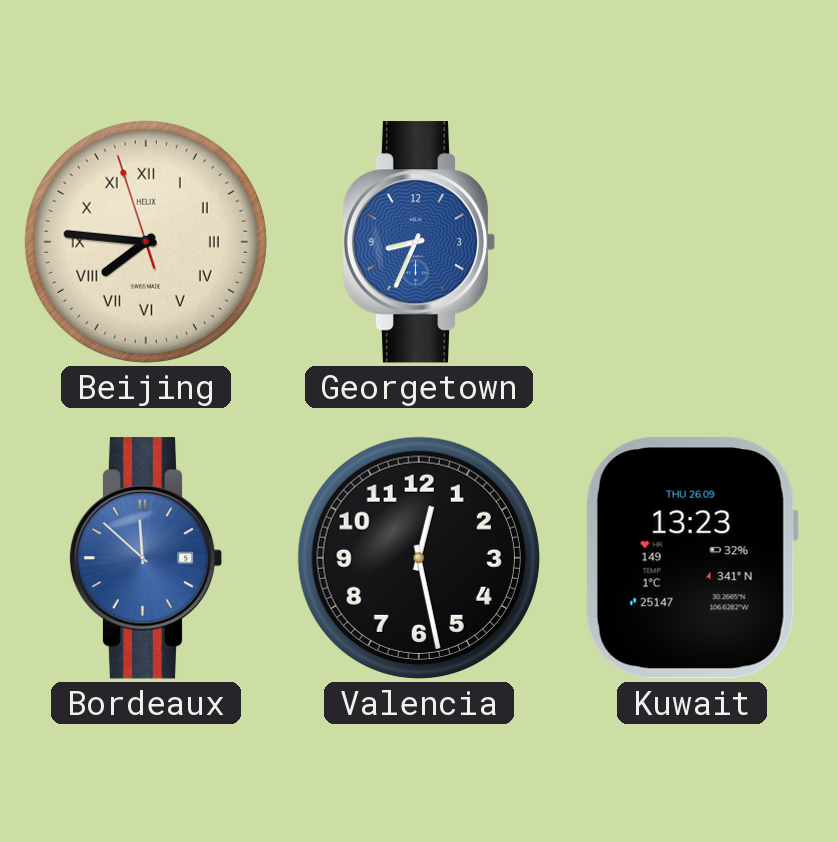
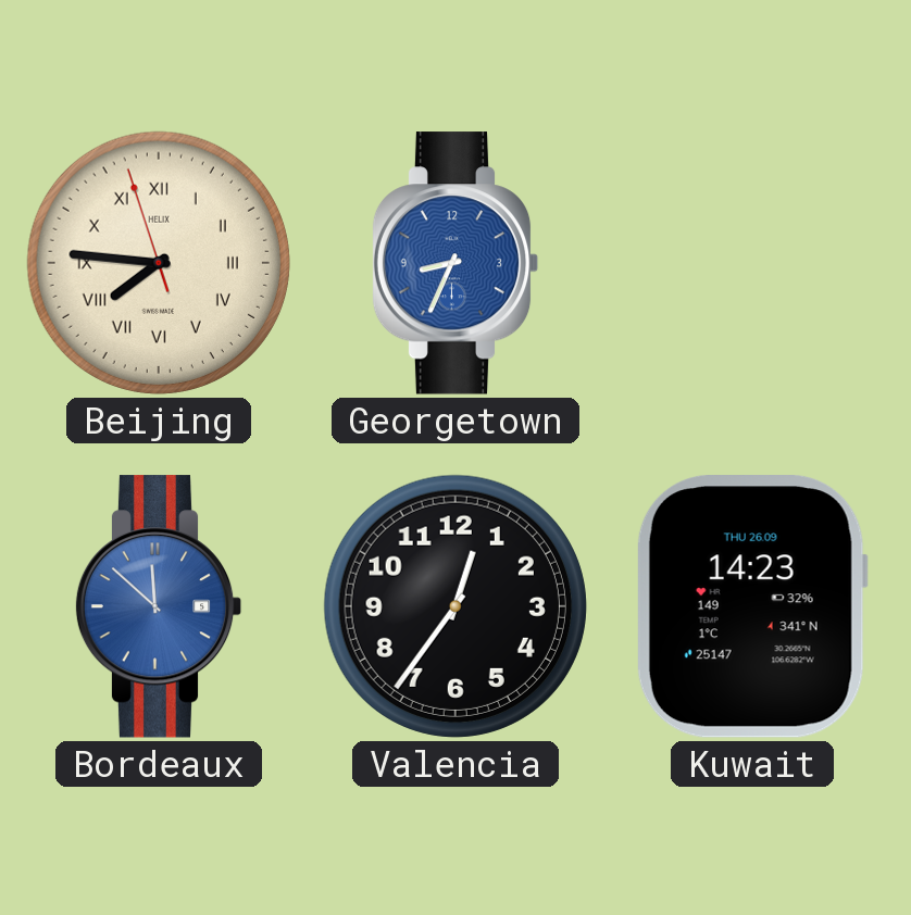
Valencia: 12:28 -> 12:36
Kuwait: 13:23 -> 14:23
